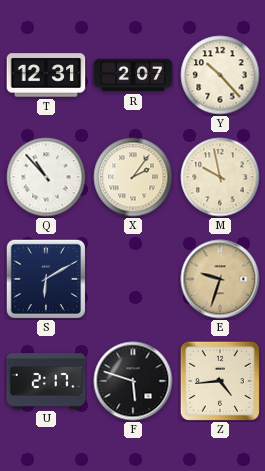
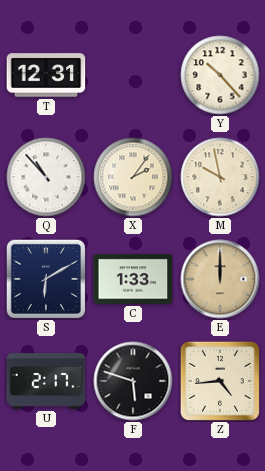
R: 2:07 -> none
C: none -> 1:33
E: 9:33 -> 12:00
